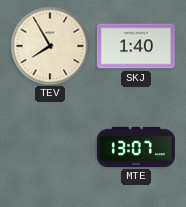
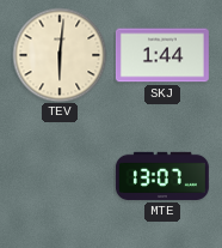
TEV: 7:55 -> 6:01
SKJ: 1:40 -> 1:44
